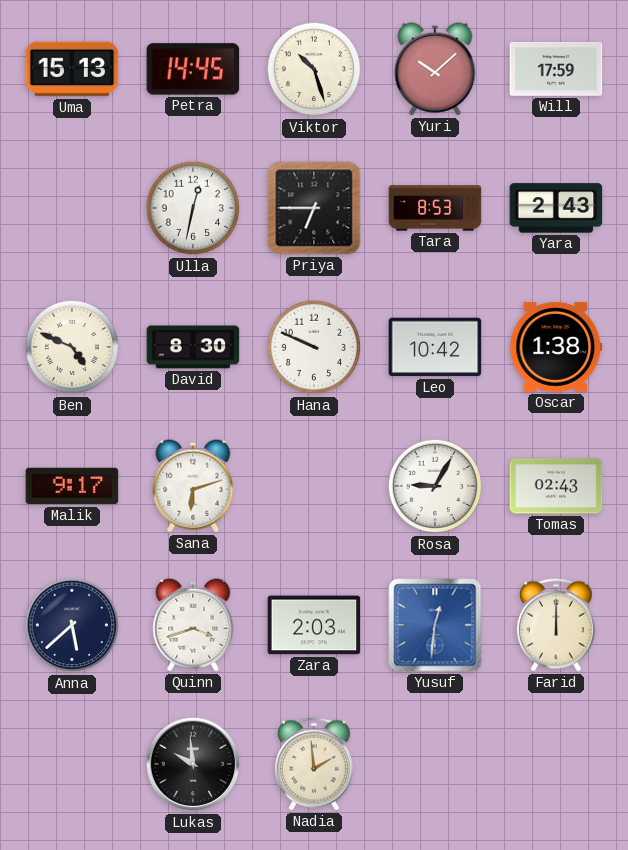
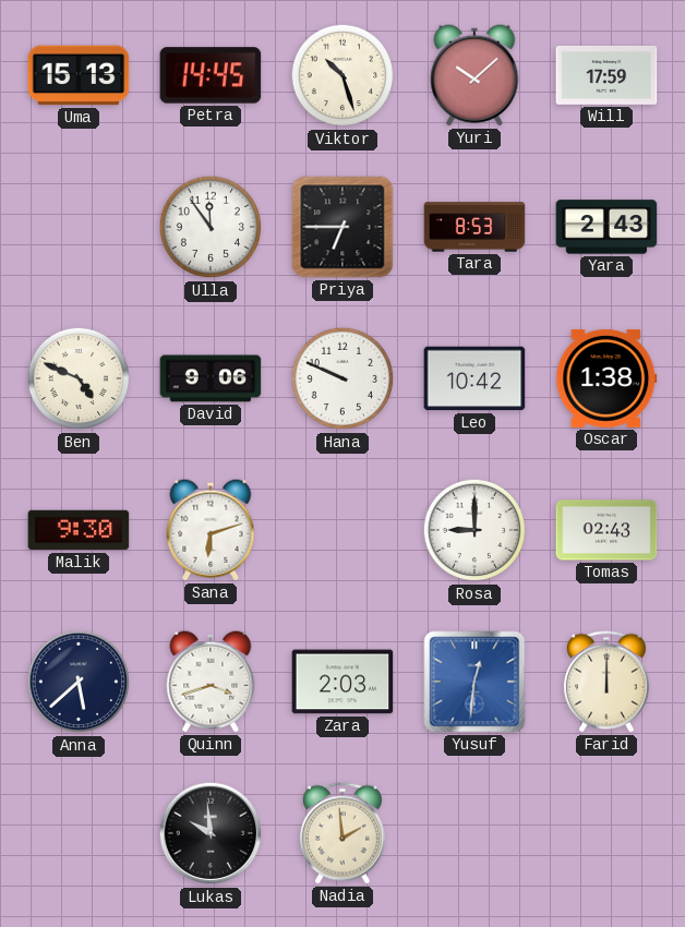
Ulla: 12:32 -> 11:54
David: 8:30 -> 9:06
Malik: 9:17 -> 9:30
Rosa: 9:05 -> 9:00
